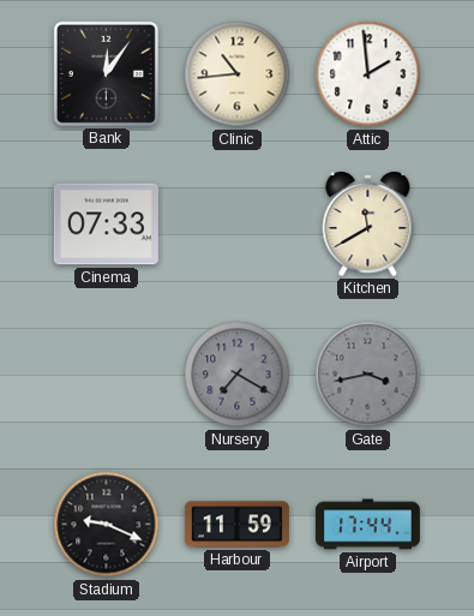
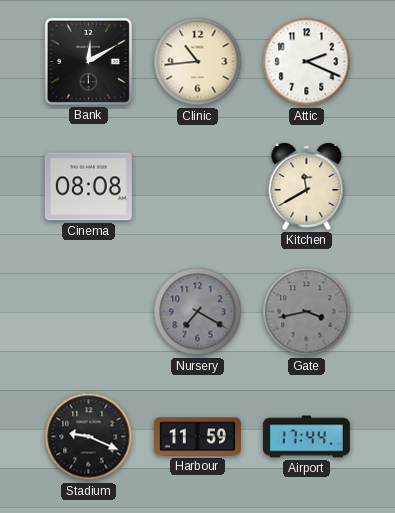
Bank: 12:06 -> 12:10
Attic: 1:59 -> 2:19
Cinema: 07:33 -> 08:08
